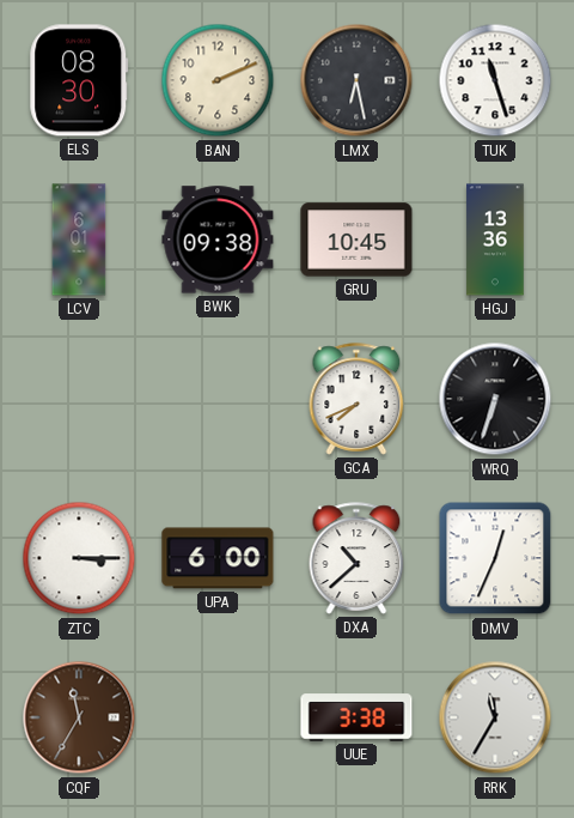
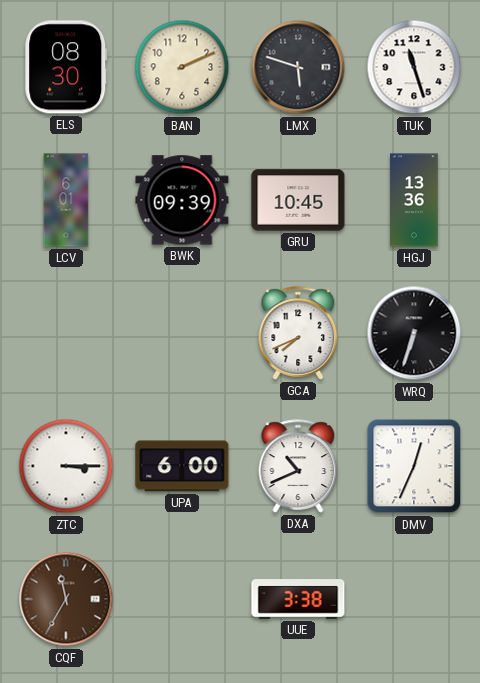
LMX: 6:28 -> 5:48
BWK: 09:38 -> 09:39
DXA: 10:38 -> 10:41
RRK: 11:35 -> none
